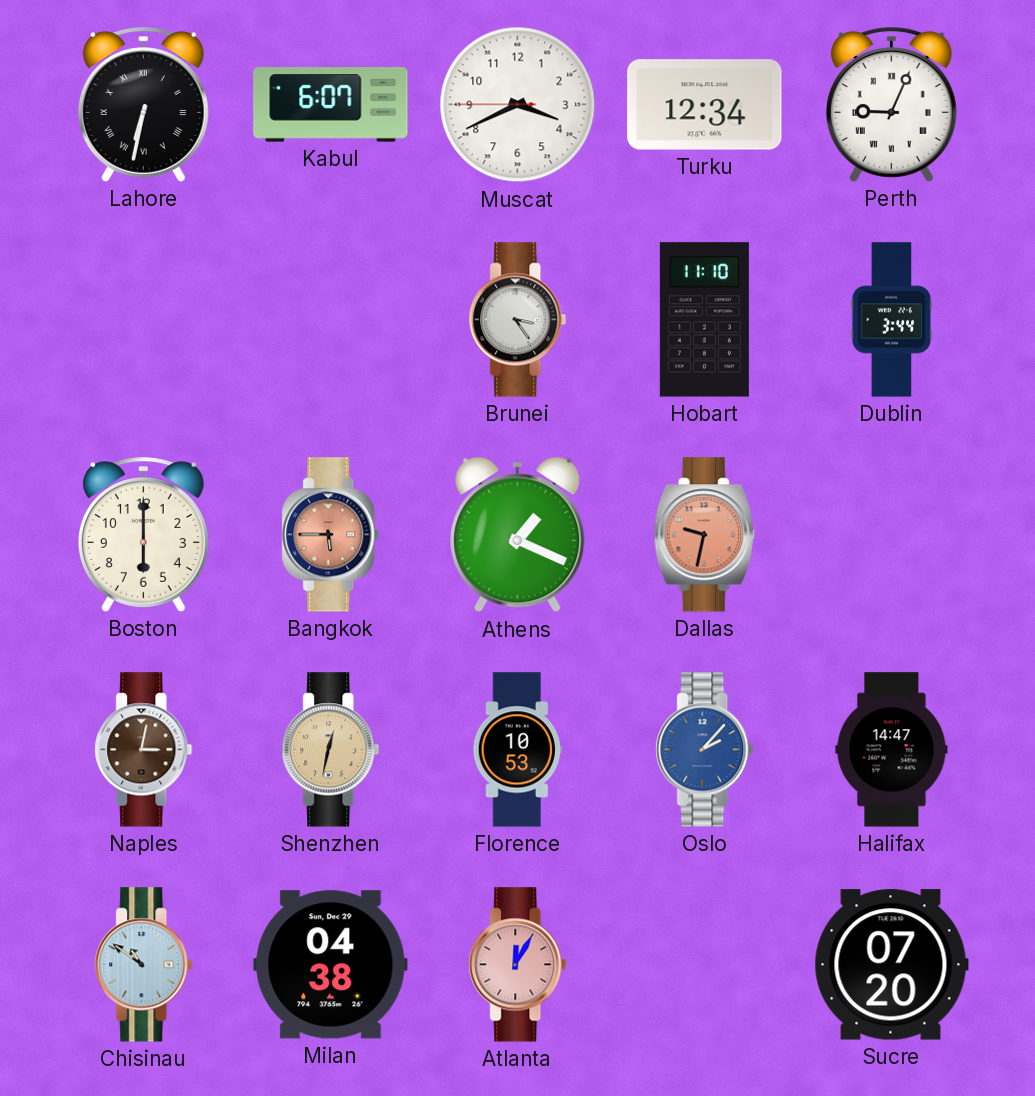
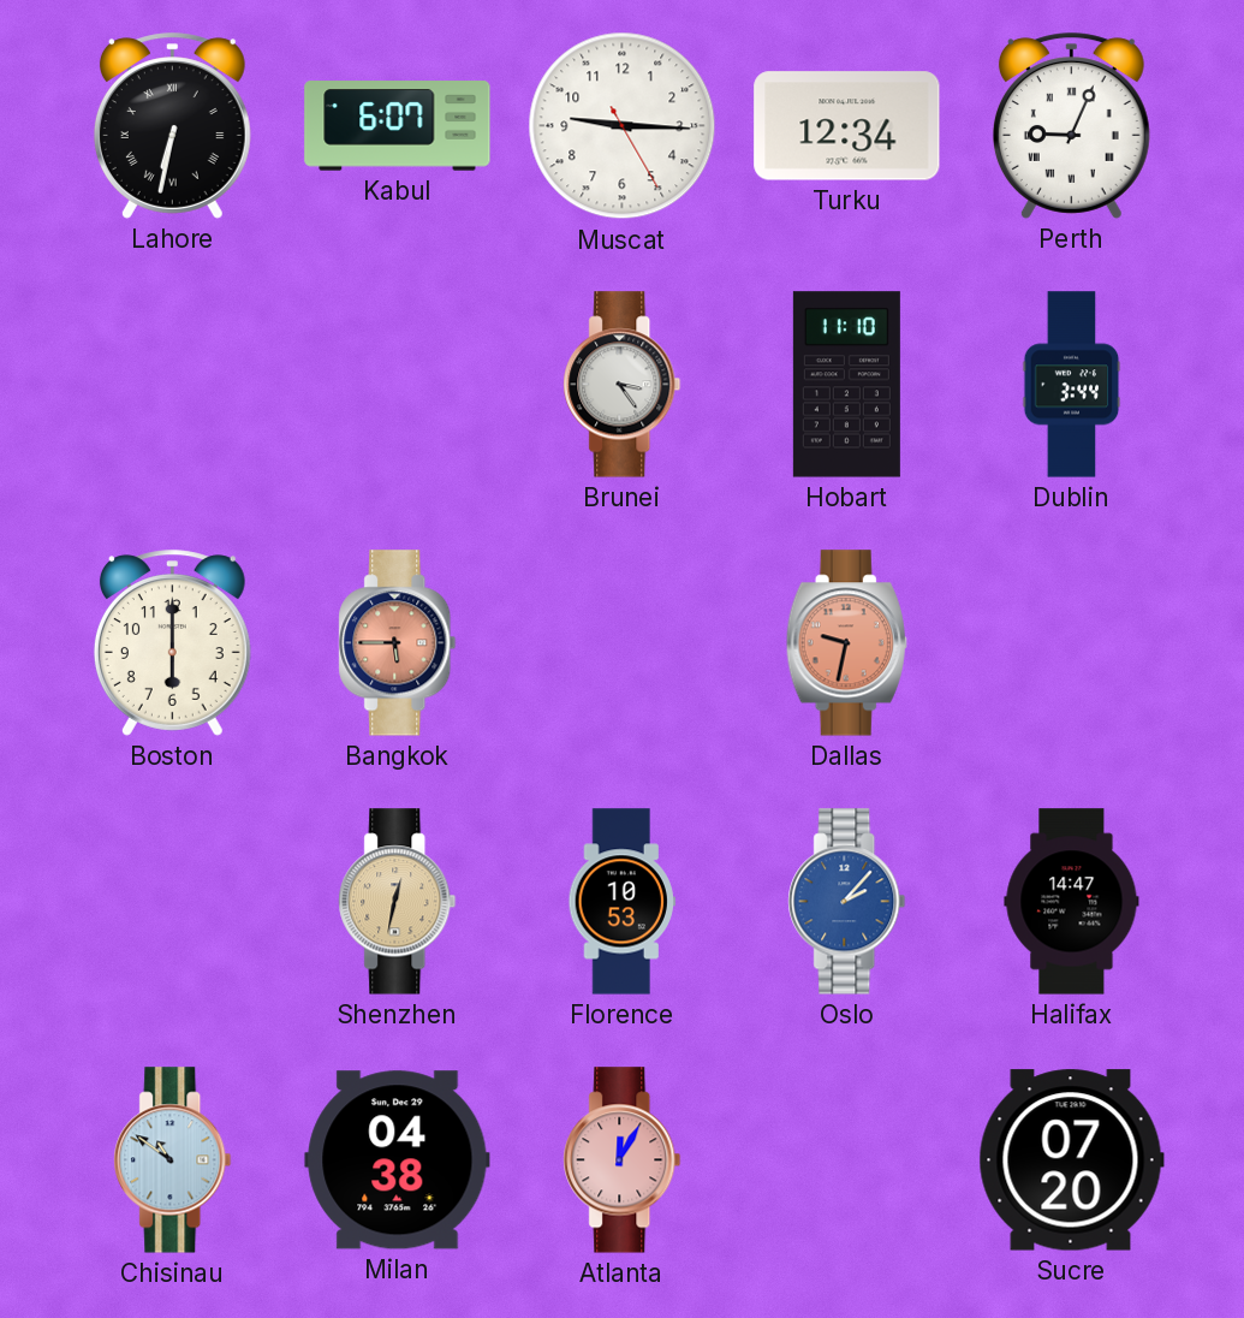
Muscat: 3:40 -> 9:15
Athens: 1:19 -> none
Naples: 3:02 -> none
